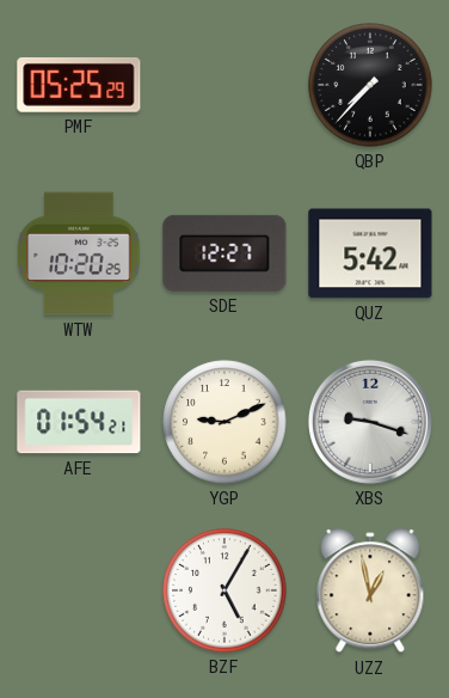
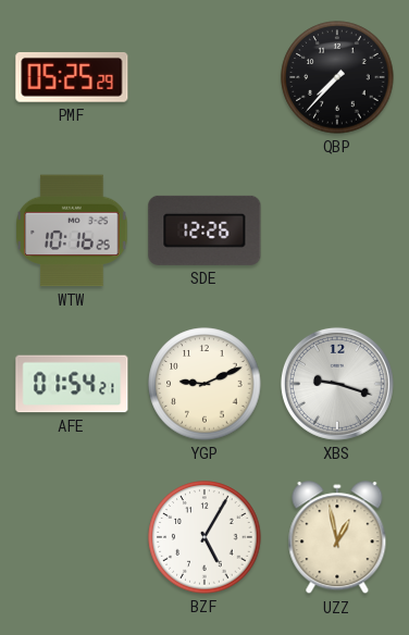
WTW: 10:20 -> 10:16
SDE: 12:27 -> 12:26
QUZ: 5:42 -> none
